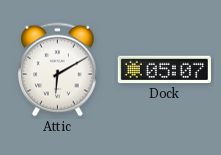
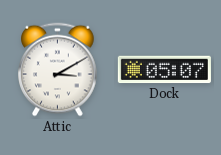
Attic: 6:10 -> 3:10
